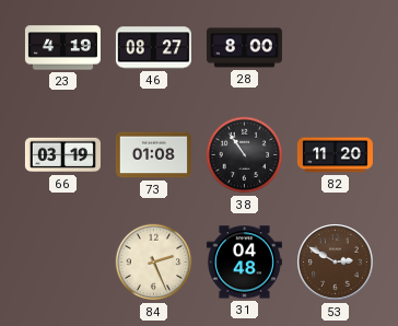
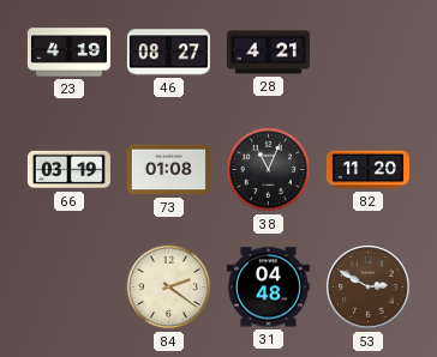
28: 8:00 -> 4:21
38: 10:54 -> 11:04
84: 2:26 -> 2:21
